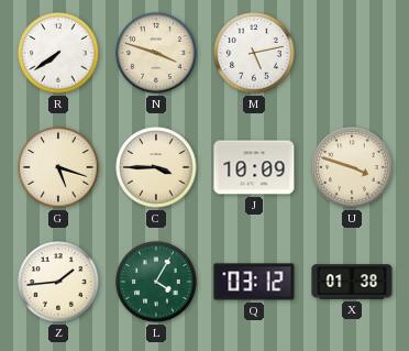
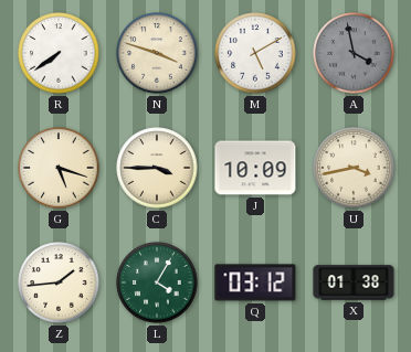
M: 5:13 -> 5:10
A: none -> 3:58
U: 3:48 -> 3:43
